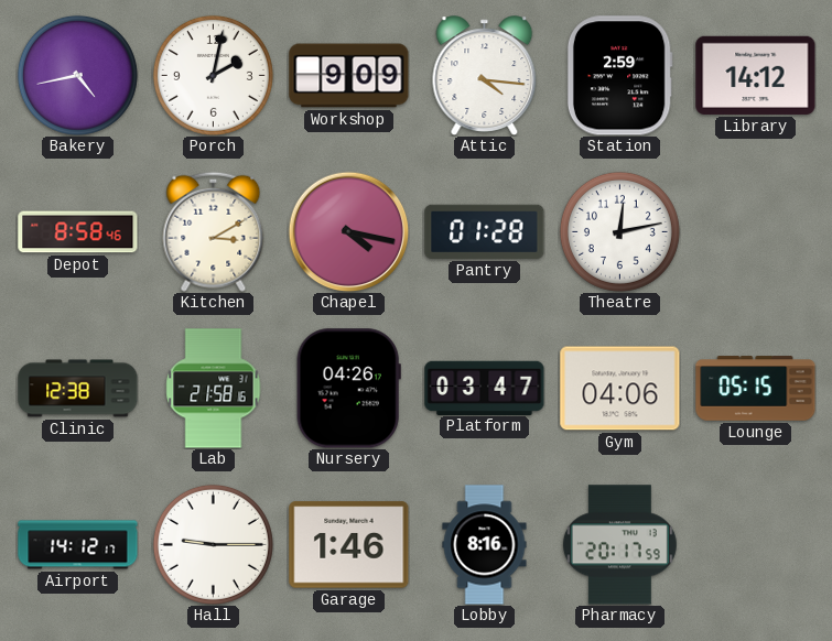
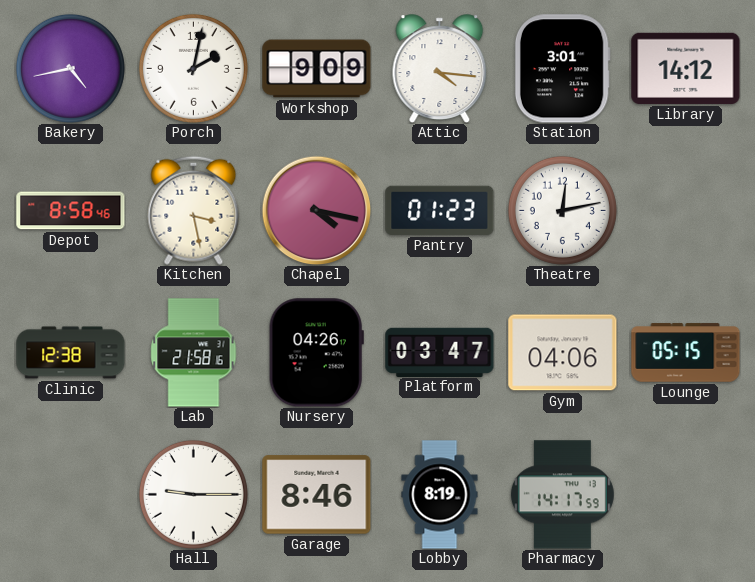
Station: 2:59 -> 3:01
Kitchen: 3:10 -> 3:28
Pantry: 01:28 -> 01:23
Airport: 14:12 -> none
Garage: 1:46 -> 8:46
Lobby: 8:16 -> 8:19
Pharmacy: 20:17 -> 14:17
